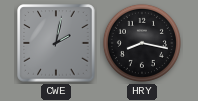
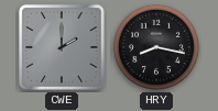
CWE: 2:02 -> 2:00
